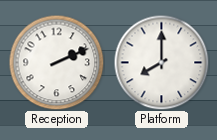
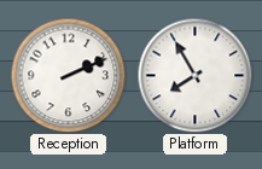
Platform: 8:00 -> 7:55
